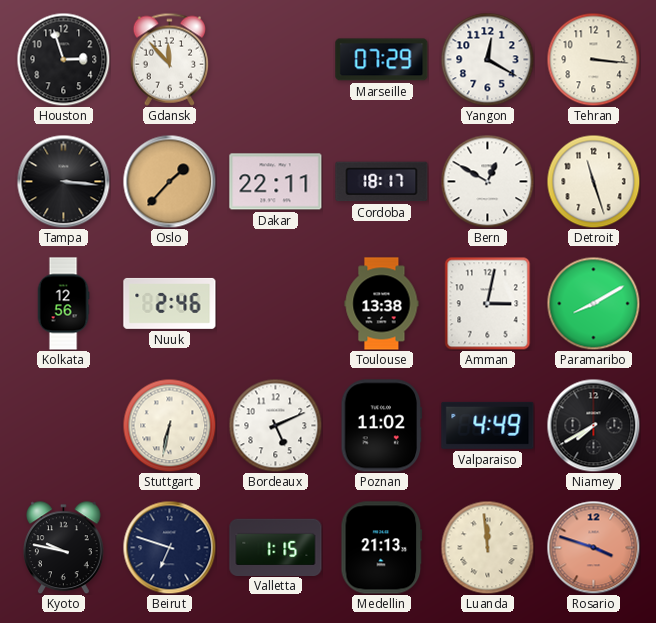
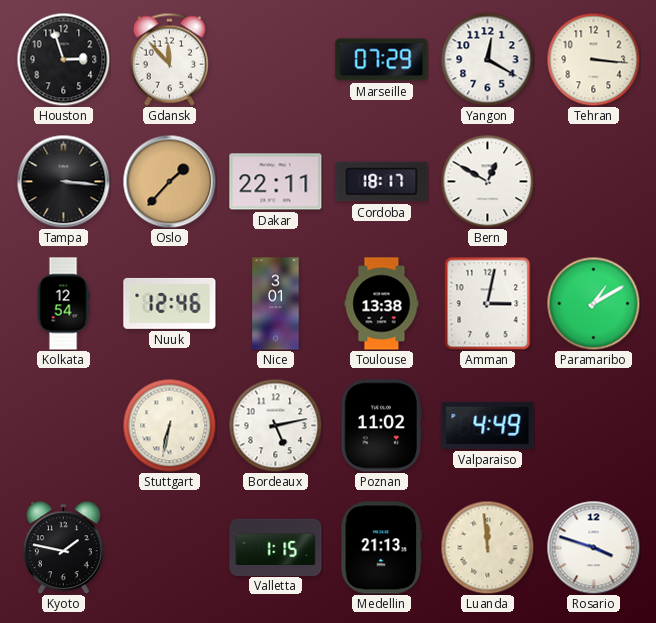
Detroit: 11:27 -> none
Kolkata: 12:56 -> 12:54
Nuuk: 2:46 -> 12:46
Nice: none -> 3:01
Paramaribo: 8:10 -> 1:10
Bordeaux: 5:11 -> 5:13
Niamey: 7:40 -> none
Kyoto: 9:47 -> 1:47
Beirut: 6:48 -> none
Rosario dial: salmon -> white
